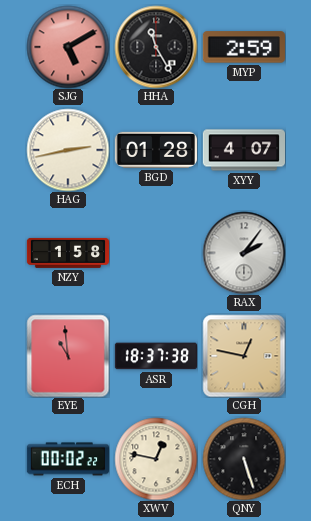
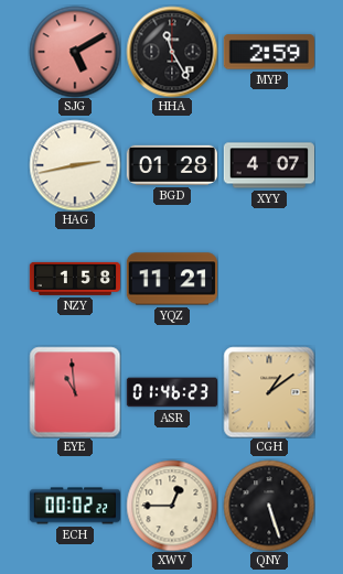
YQZ: none -> 11:21
RAX: 2:06 -> none
ASR: 18:37 -> 01:46
CGH: 12:47 -> 1:09
XWV: 12:47 -> 12:45
